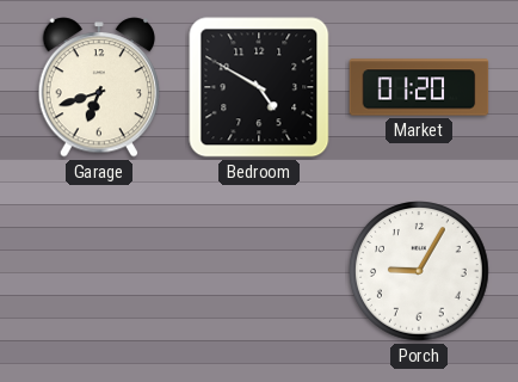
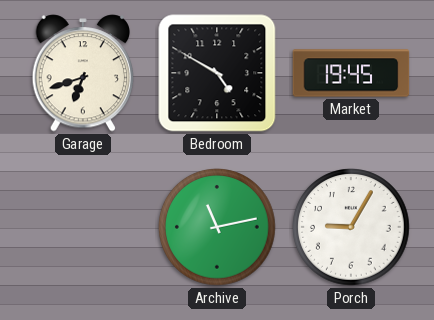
Market: 01:20 -> 19:45
Archive: none -> 11:13
